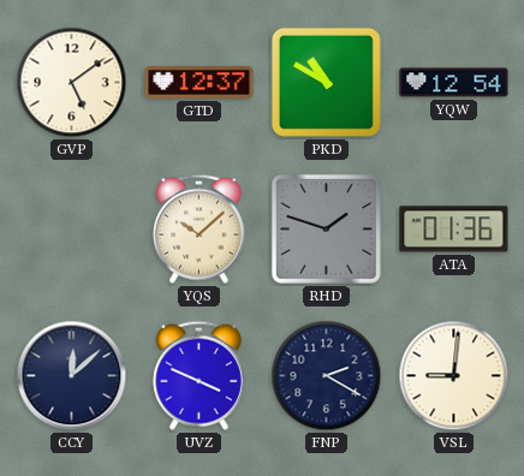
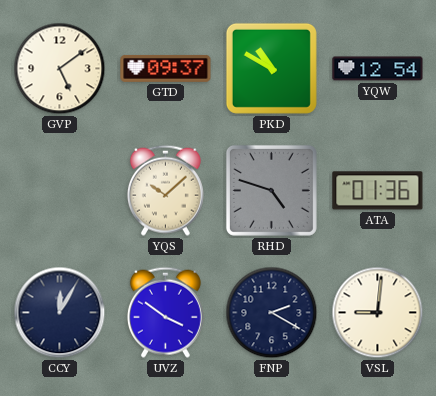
GTD: 12:37 -> 09:37
RHD: 1:48 -> 4:48
CCY: 12:08 -> 12:05
UVZ: 3:49 -> 3:51
